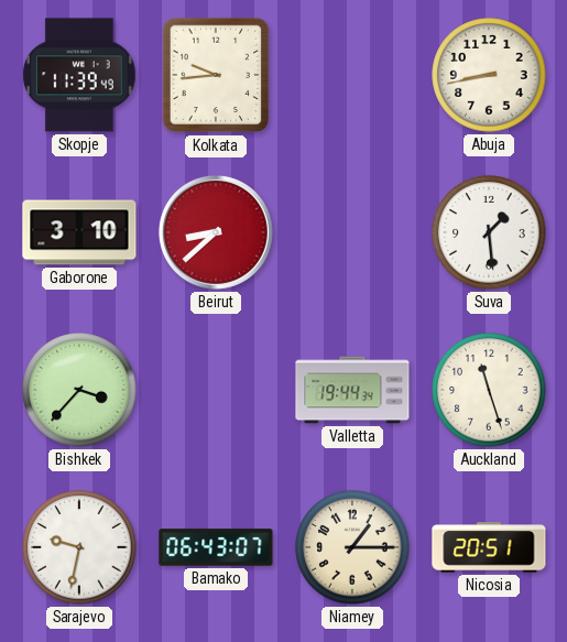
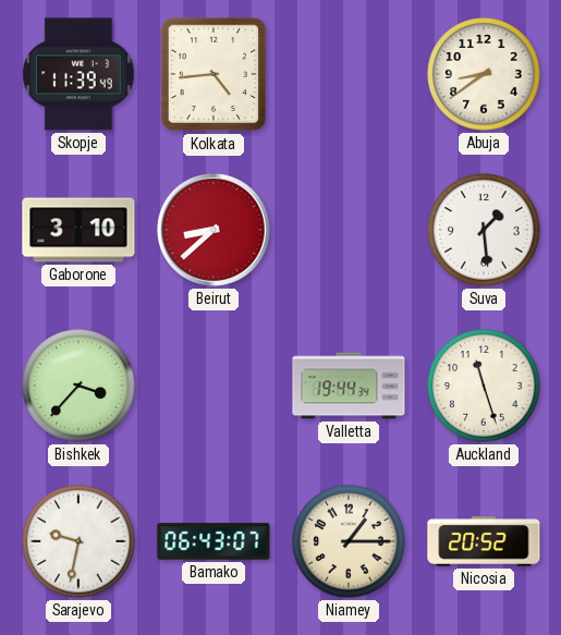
Kolkata: 9:44 -> 4:44
Abuja: 8:43 -> 8:39
Nicosia: 20:51 -> 20:52
